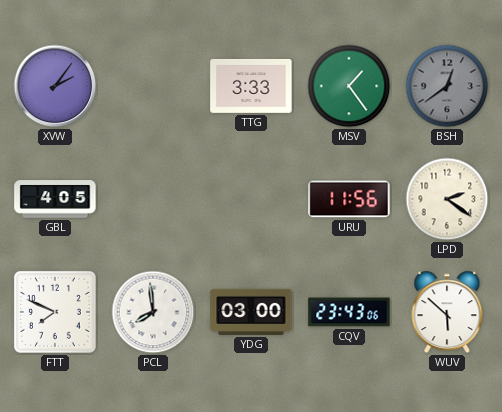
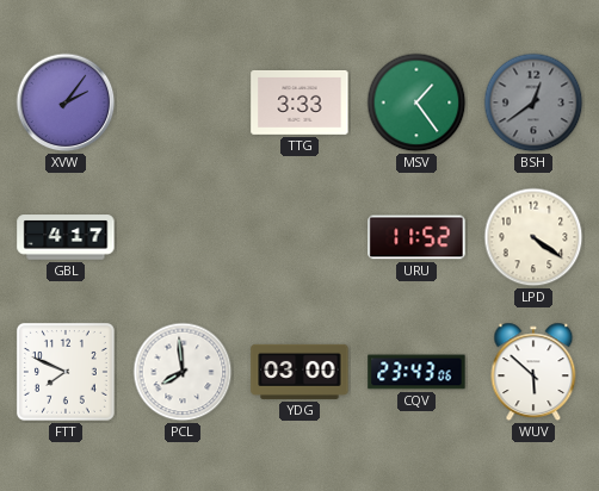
GBL: 4:05 -> 4:17
URU: 11:56 -> 11:52
LPD: 2:21 -> 4:21
